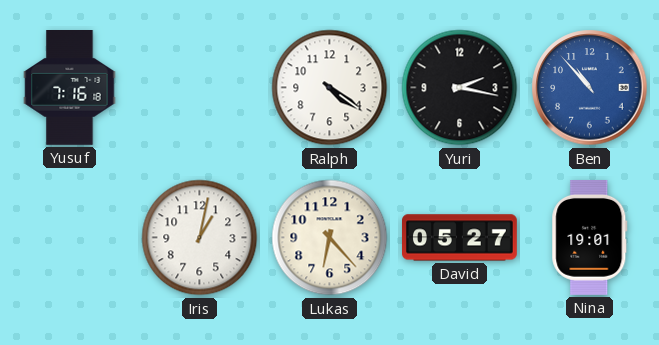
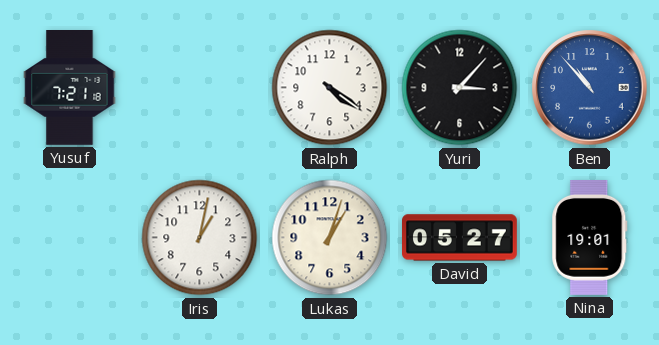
Yusuf: 7:16 -> 7:21
Yuri: 2:17 -> 3:07
Lukas: 6:23 -> 1:03
